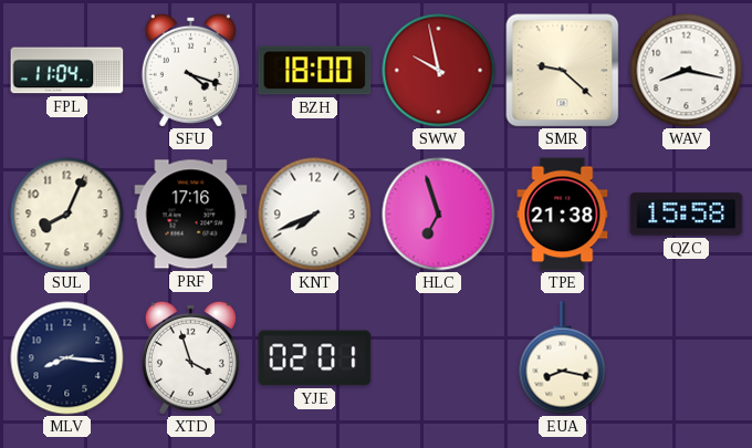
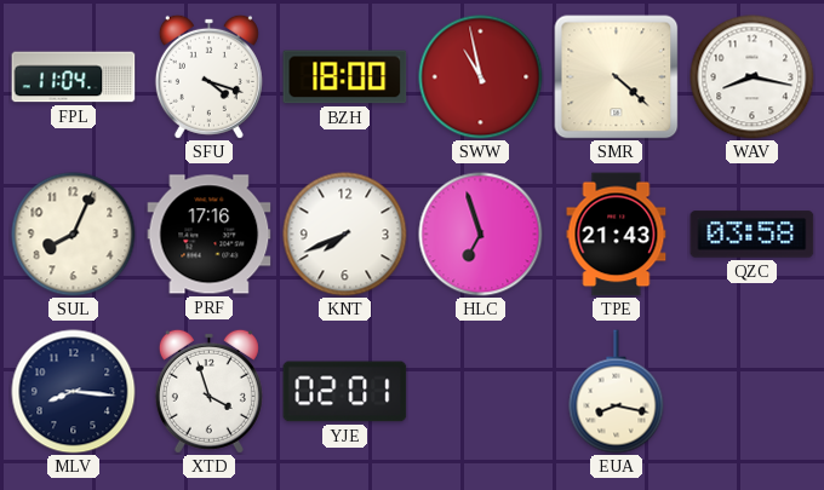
SWW: 9:58 -> 10:58
SMR: 9:22 -> 4:22
TPE: 21:38 -> 21:43
QZC: 15:58 -> 03:58
